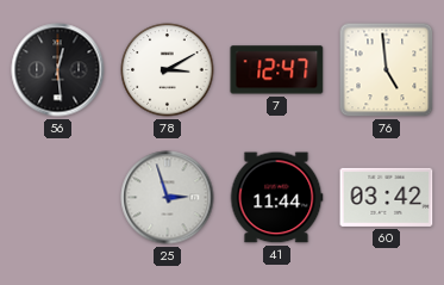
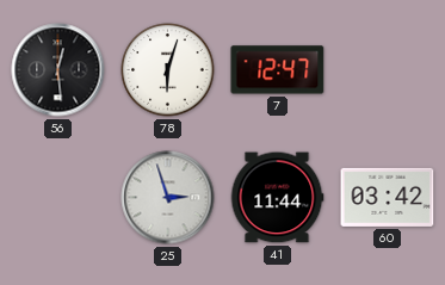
78: 3:10 -> 6:03
76: 4:59 -> none
